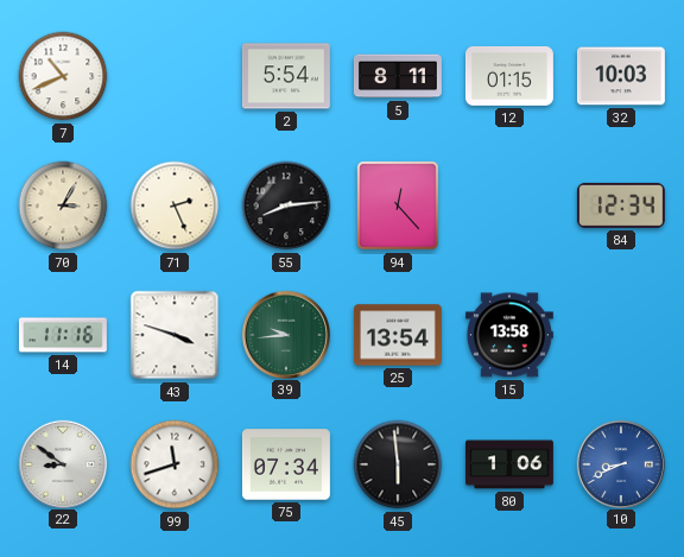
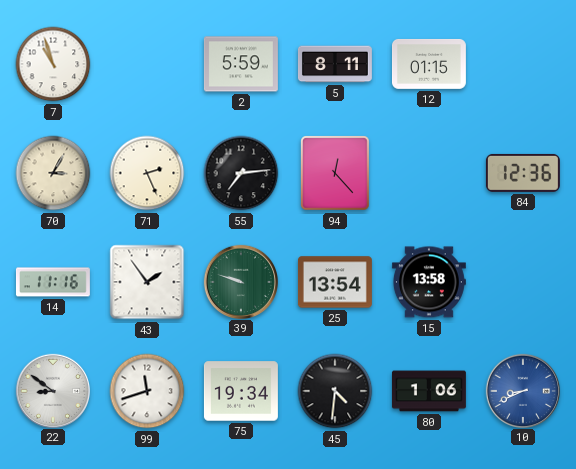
7: 10:41 -> 10:57
2: 5:54 -> 5:59
32: 10:03 -> none
55: 8:14 -> 7:14
84: 12:34 -> 12:36
43: 3:48 -> 1:54
39: 9:44 -> 9:48
75: 07:34 -> 19:34
45: 5:59 -> 4:31
